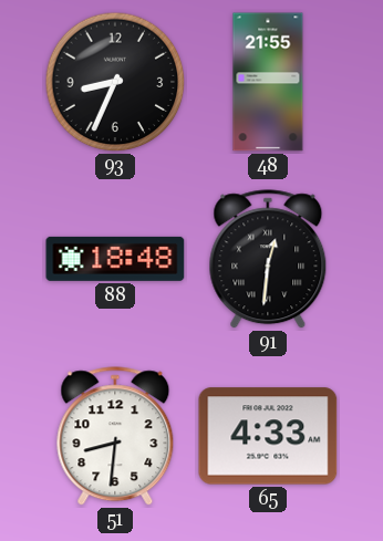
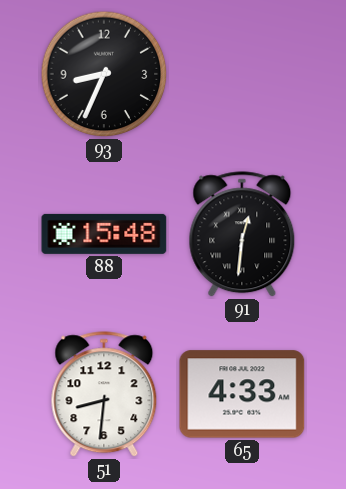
48: 21:55 -> none
88: 18:48 -> 15:48
